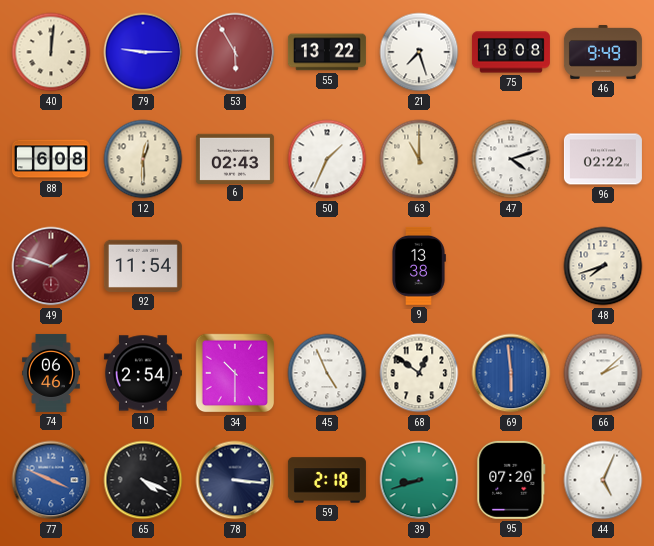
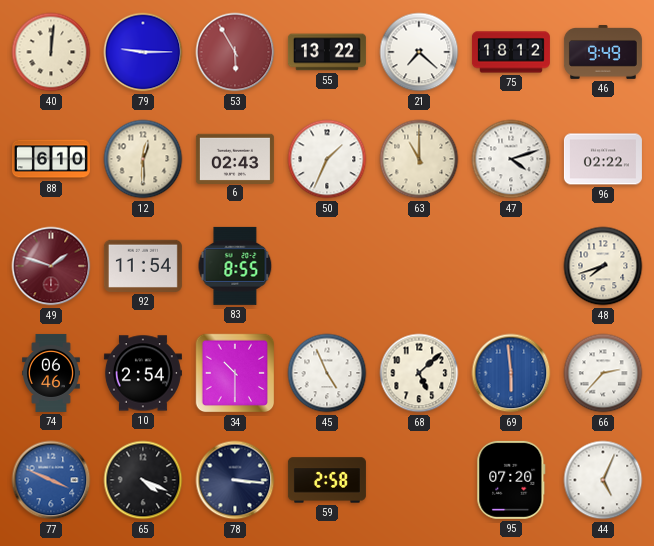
21: 7:27 -> 7:22
75: 18:08 -> 18:12
88: 6:08 -> 6:10
83: none -> 8:55
9: 13:38 -> none
68: 12:51 -> 5:08
66: 2:08 -> 2:37
59: 2:18 -> 2:58
39: 8:42 -> none
